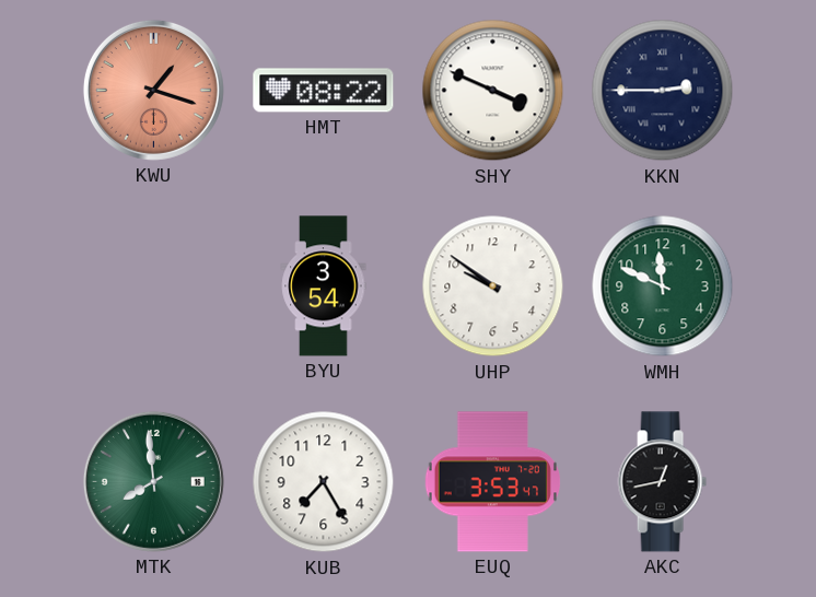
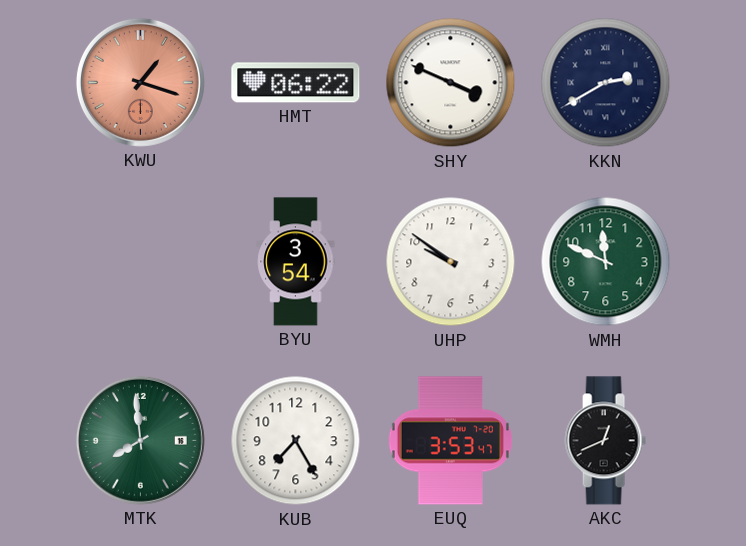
HMT: 08:22 -> 06:22
KKN: 2:45 -> 2:40
AKC: 12:43 -> 12:41
